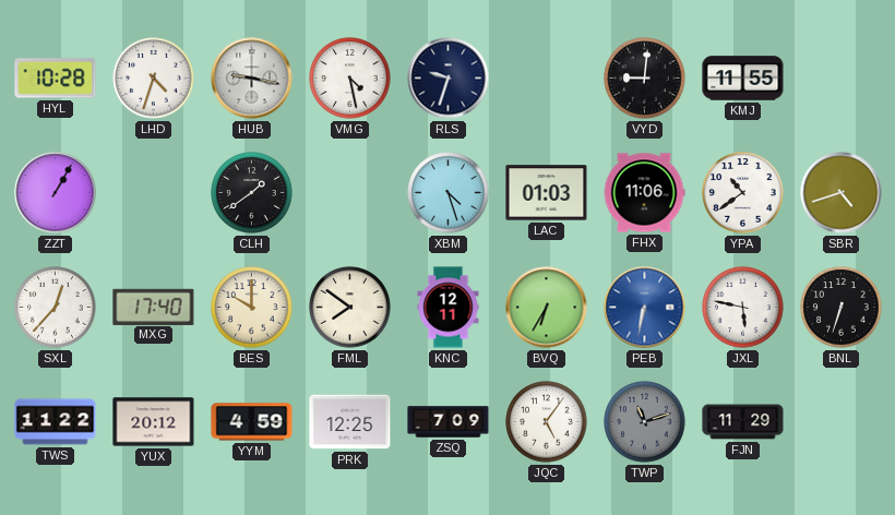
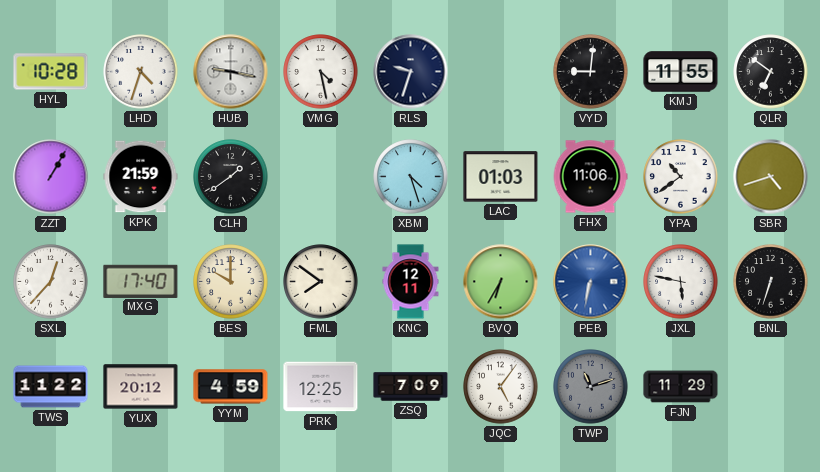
QLR: none -> 6:51
KPK: none -> 21:59
